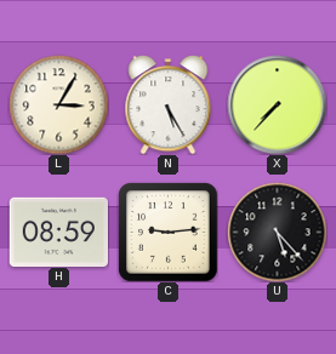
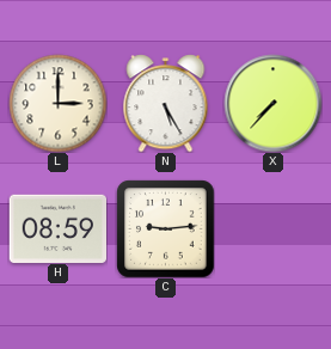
L: 3:05 -> 3:00
U: 5:23 -> none
